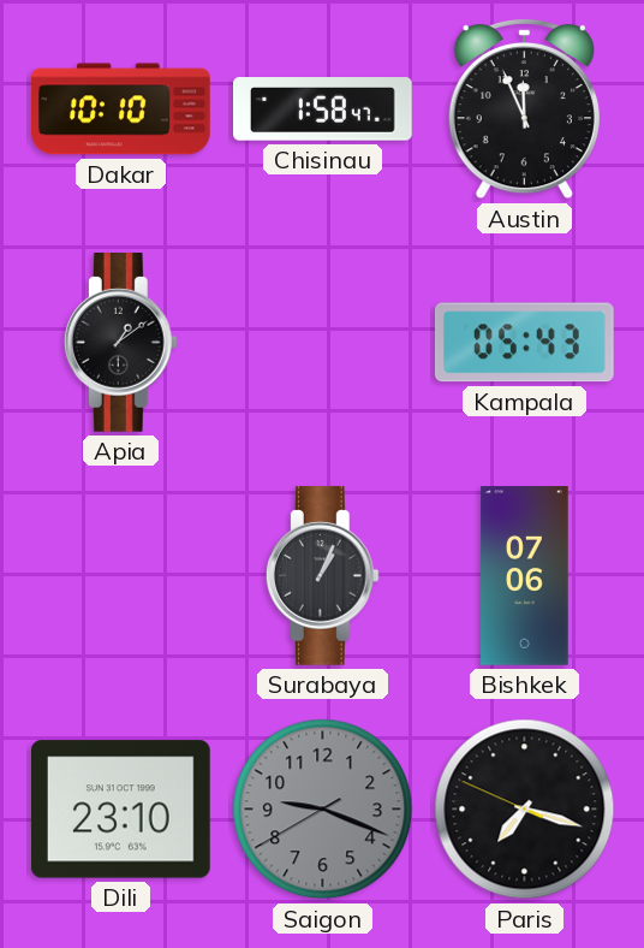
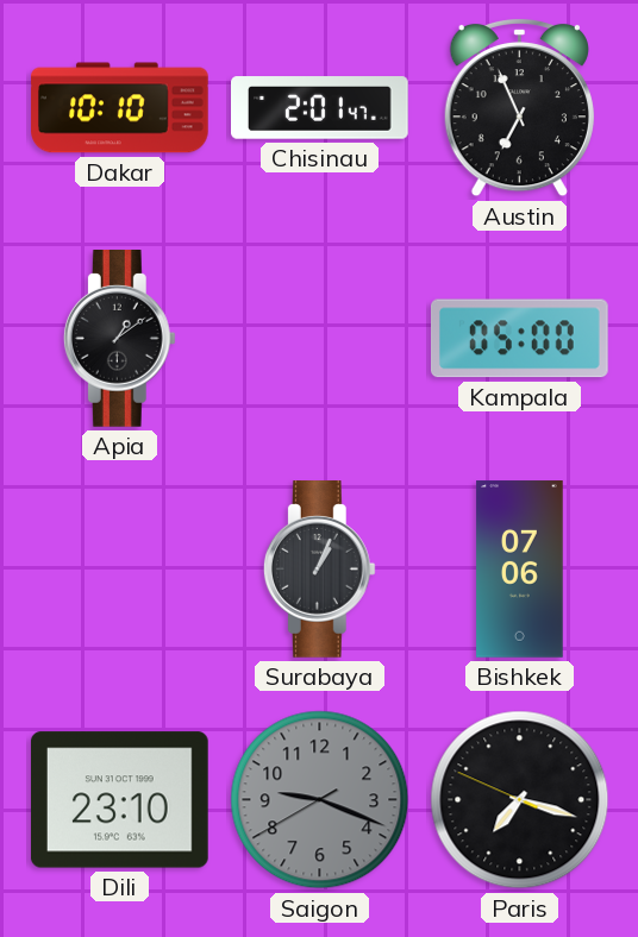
Chisinau: 1:58 -> 2:01
Austin: 11:56 -> 6:56
Kampala: 05:43 -> 05:00
